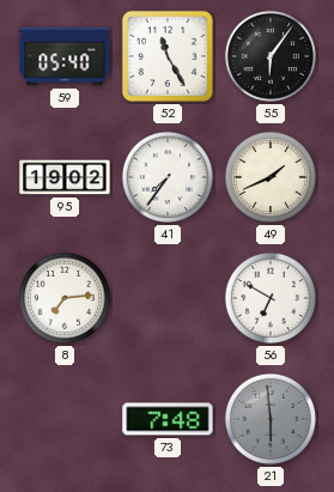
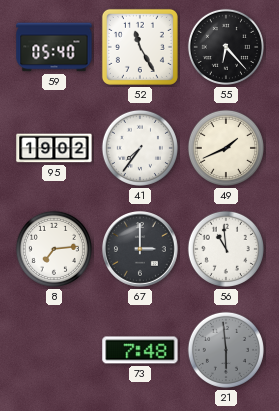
55: 6:06 -> 6:23
67: none -> 3:00
56: 6:50 -> 10:59
